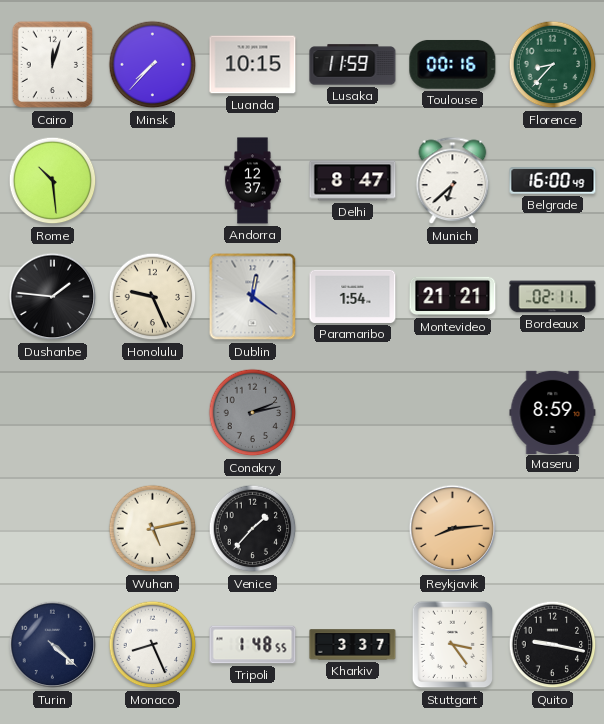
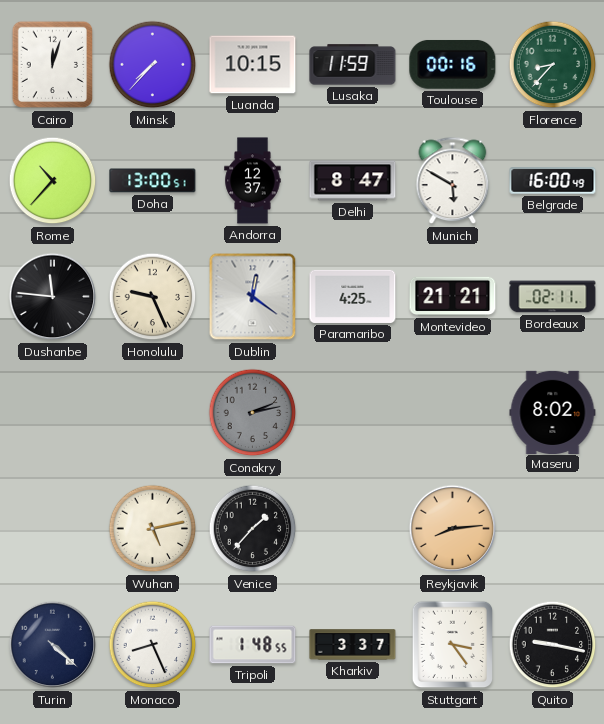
Rome: 10:29 -> 10:37
Doha: none -> 13:00
Munich: 6:38 -> 5:50
Dushanbe: 1:46 -> 11:46
Paramaribo: 1:54 -> 4:25
Maseru: 8:59 -> 8:02
